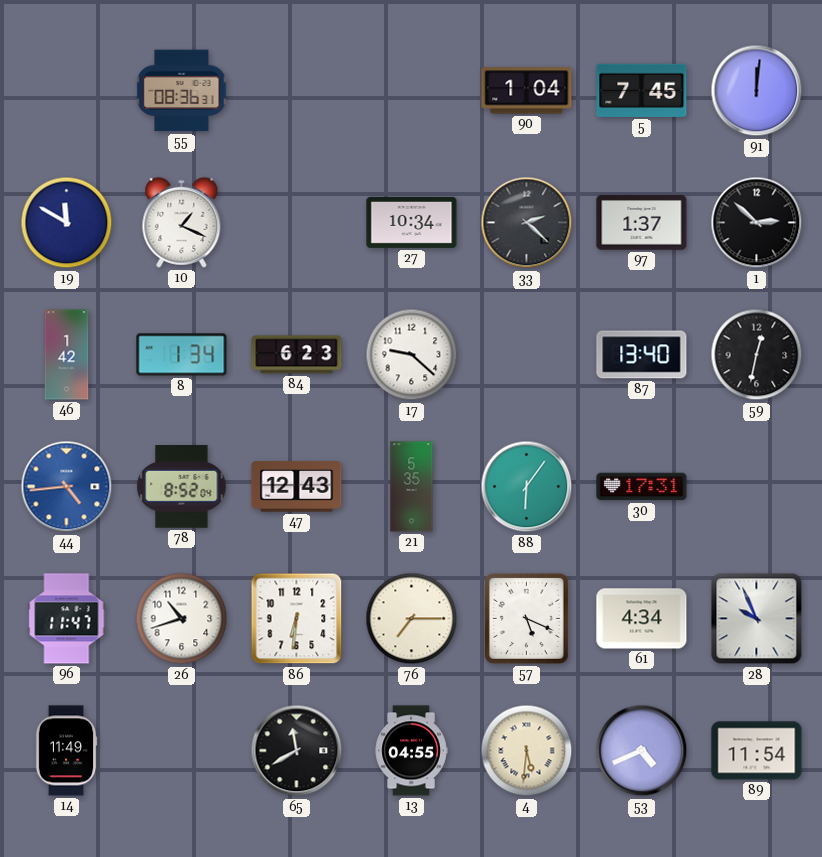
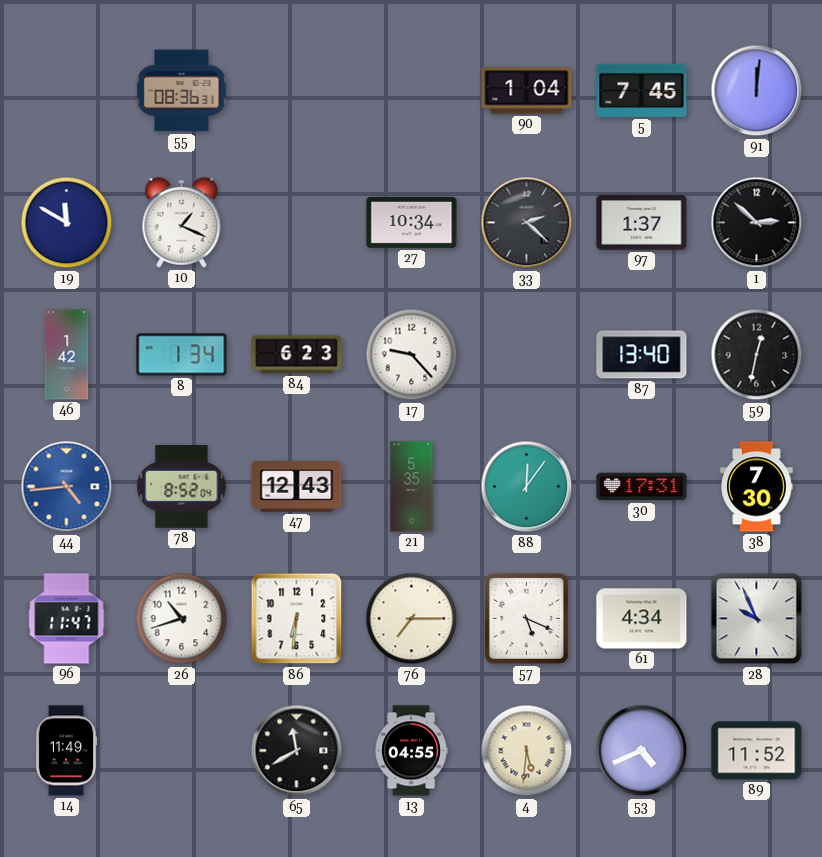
17: 9:22 -> 9:23
88: 6:06 -> 12:06
38: none -> 7:30
89: 11:54 -> 11:52
